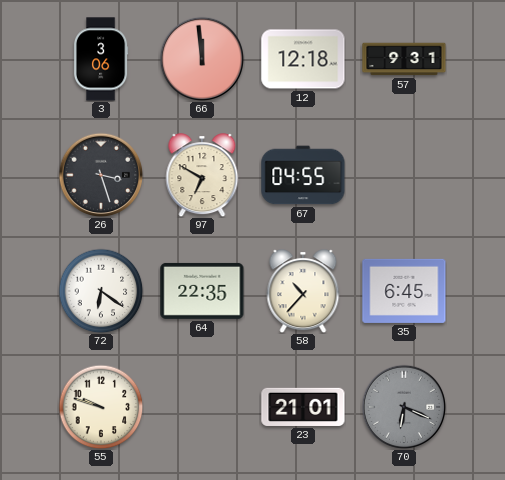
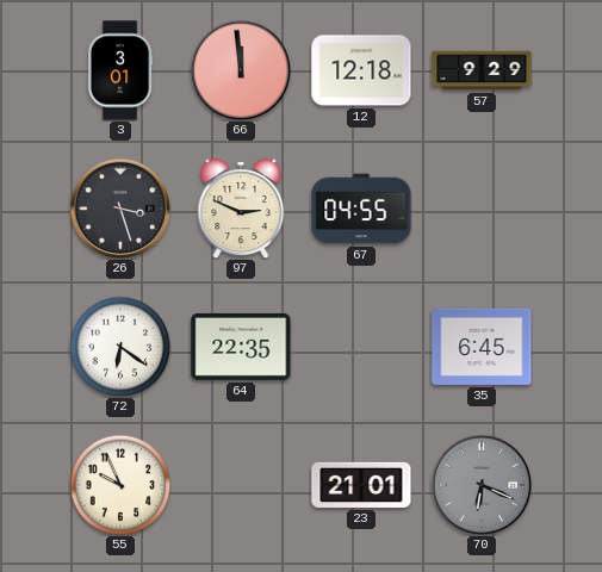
3: 3:06 -> 3:01
57: 9:31 -> 9:29
97: 6:50 -> 2:49
58: 10:37 -> none
55: 9:48 -> 9:56
